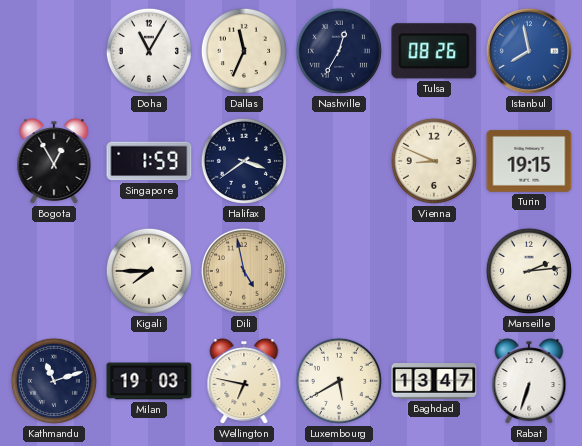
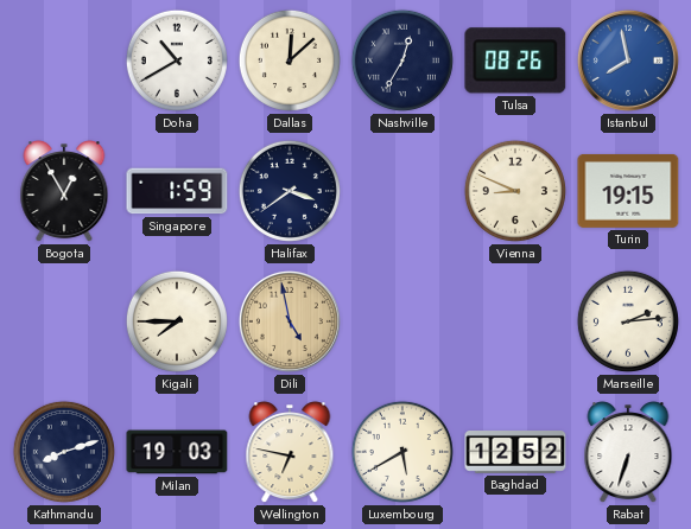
Doha: 11:05 -> 10:40
Dallas: 11:34 -> 12:08
Kathmandu: 11:12 -> 8:12
Baghdad: 13:47 -> 12:52
